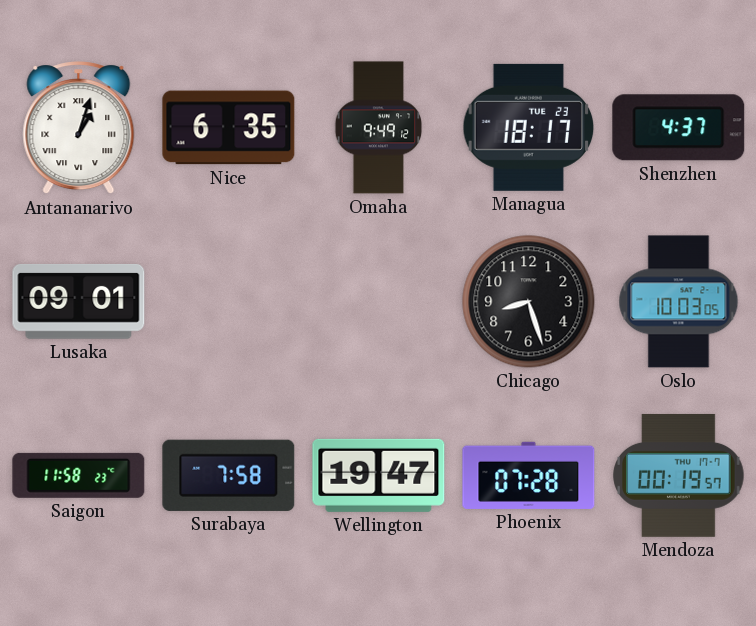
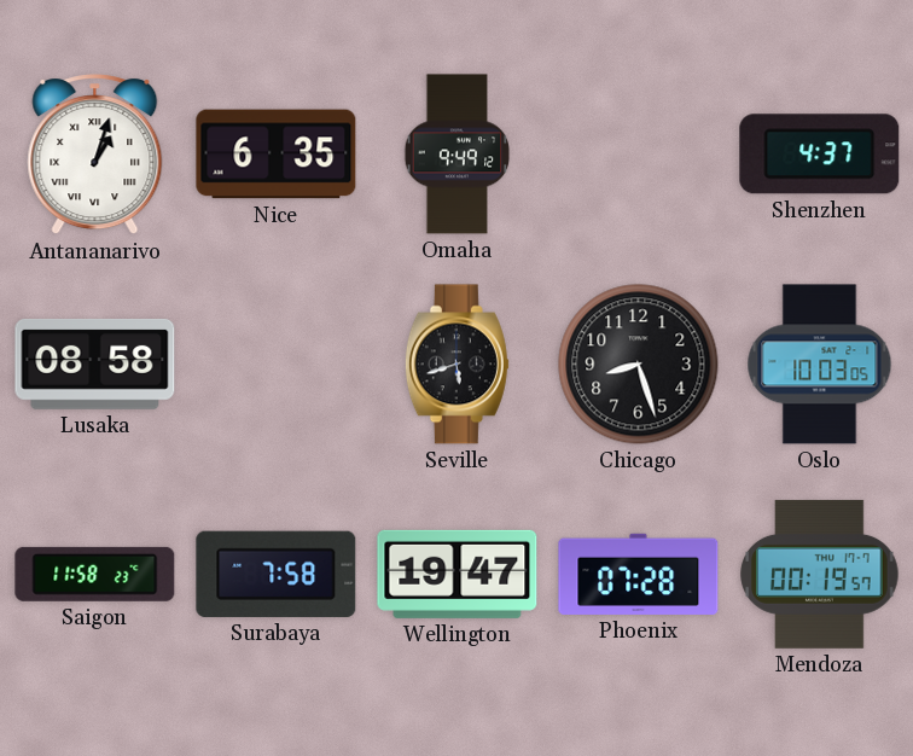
Managua: 18:17 -> none
Lusaka: 09:01 -> 08:58
Seville: none -> 5:42
